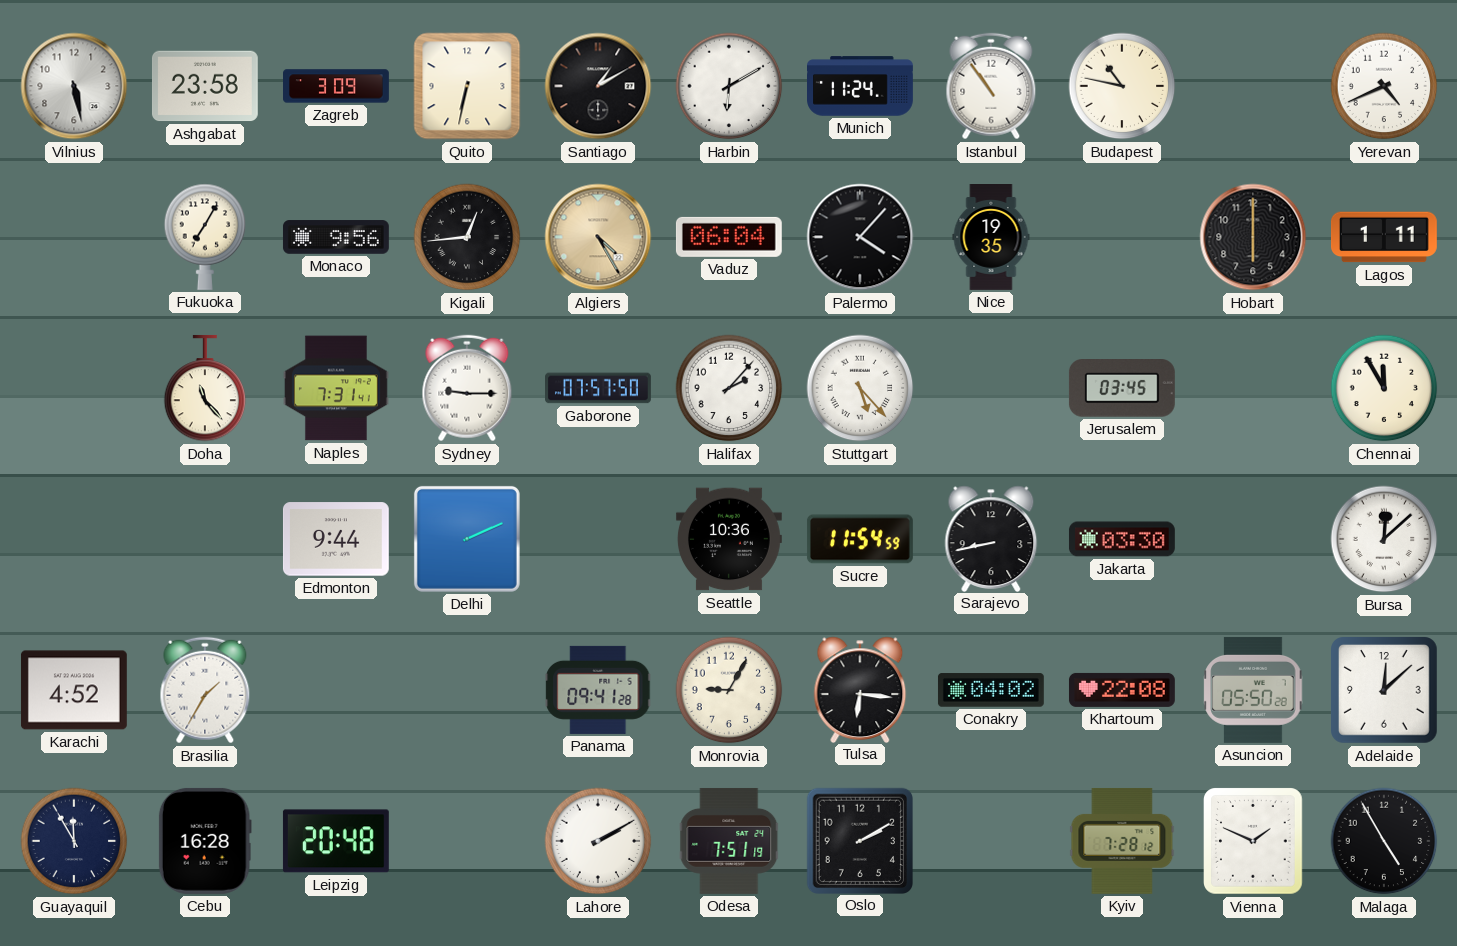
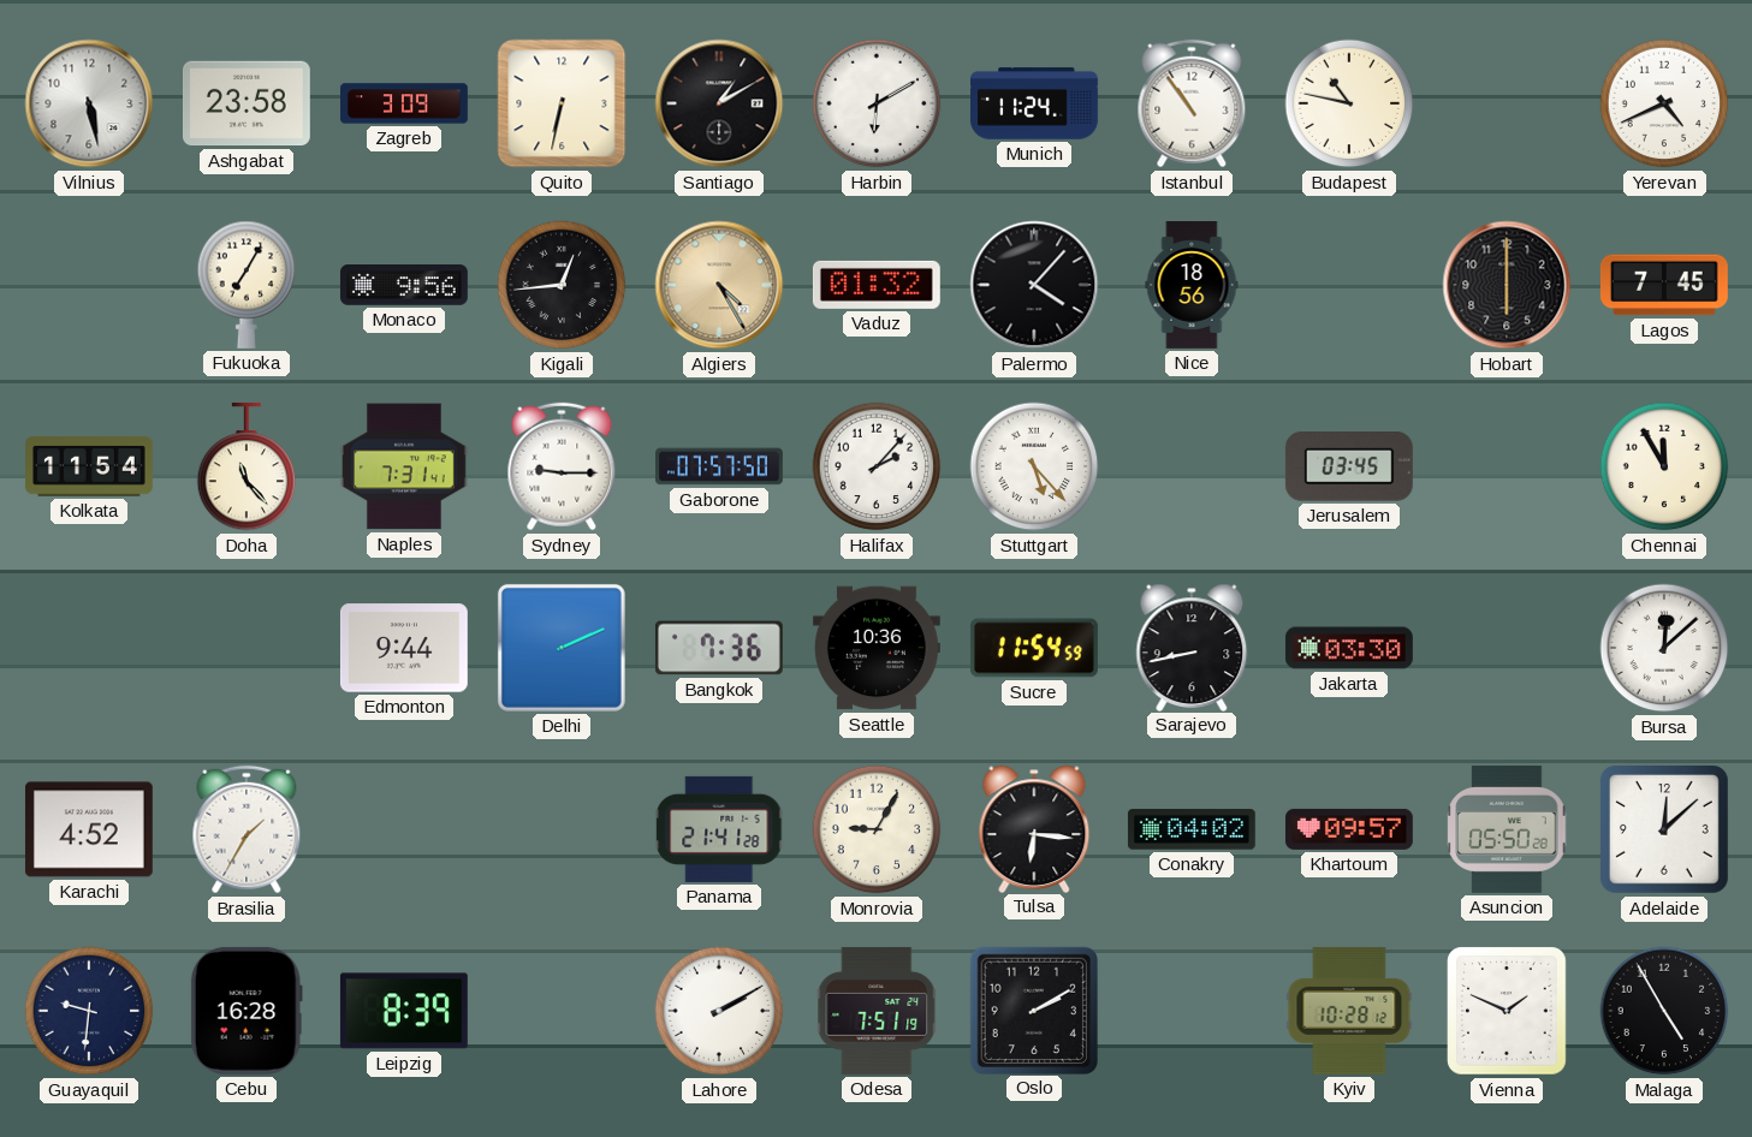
Vaduz: 06:04 -> 01:32
Nice: 19:35 -> 18:56
Lagos: 1:11 -> 7:45
Kolkata: none -> 11:54
Bangkok: none -> 7:36
Panama: 09:41 -> 21:41
Khartoum: 22:08 -> 09:57
Guayaquil: 11:55 -> 9:31
Leipzig: 20:48 -> 8:39
Kyiv: 7:28 -> 10:28
